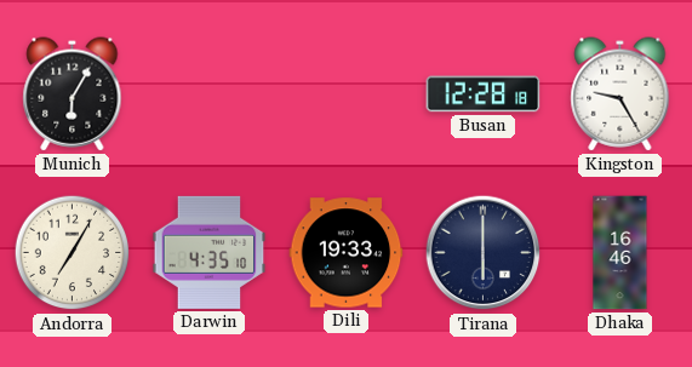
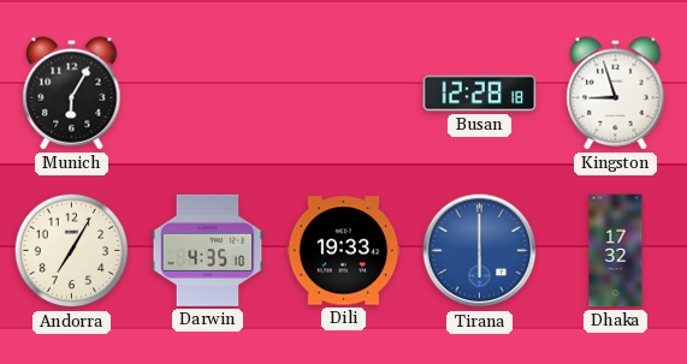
Kingston: 9:25 -> 8:57
Tirana dial: navy -> blue
Dhaka: 16:46 -> 17:32
